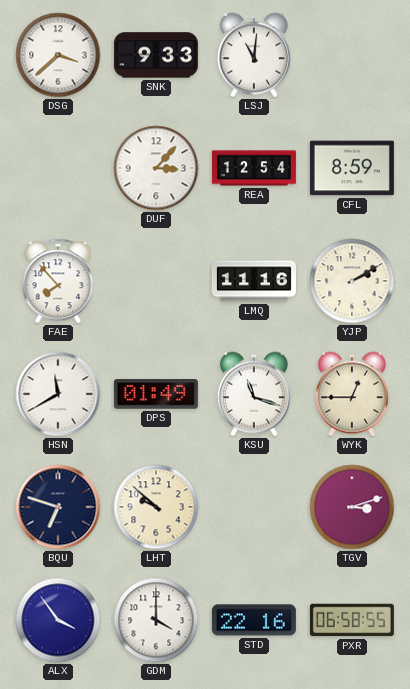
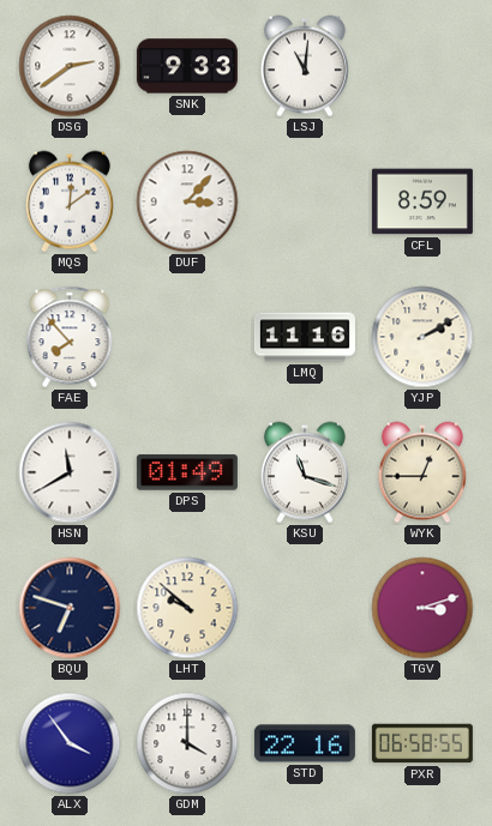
DSG: 3:38 -> 2:39
MQS: none -> 12:09
REA: 12:54 -> none
